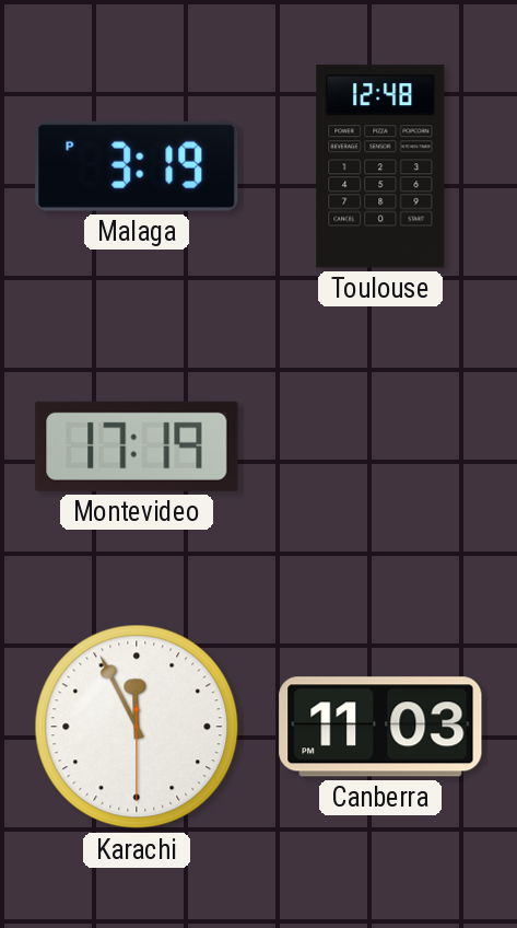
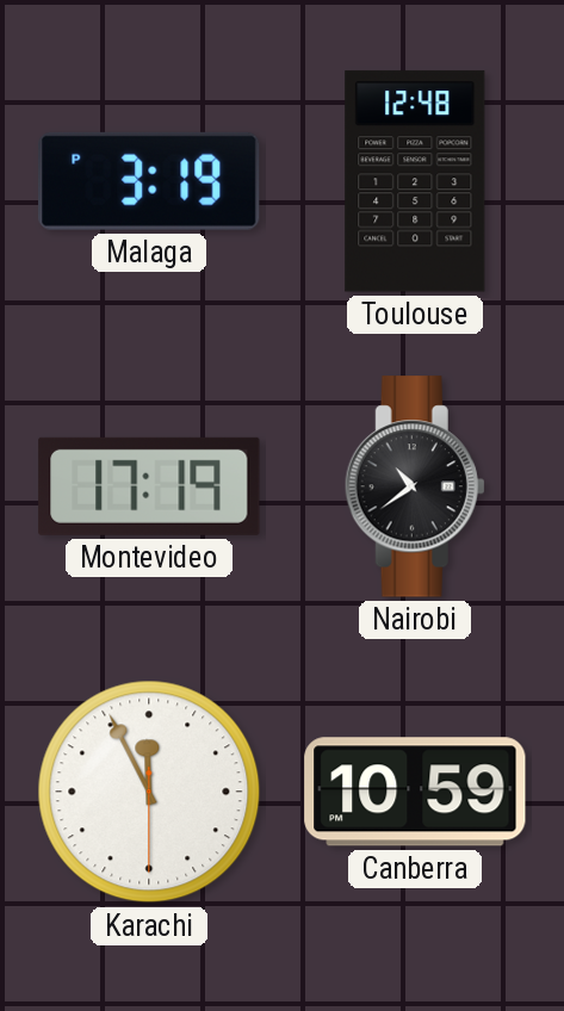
Nairobi: none -> 10:39
Canberra: 11:03 -> 10:59
